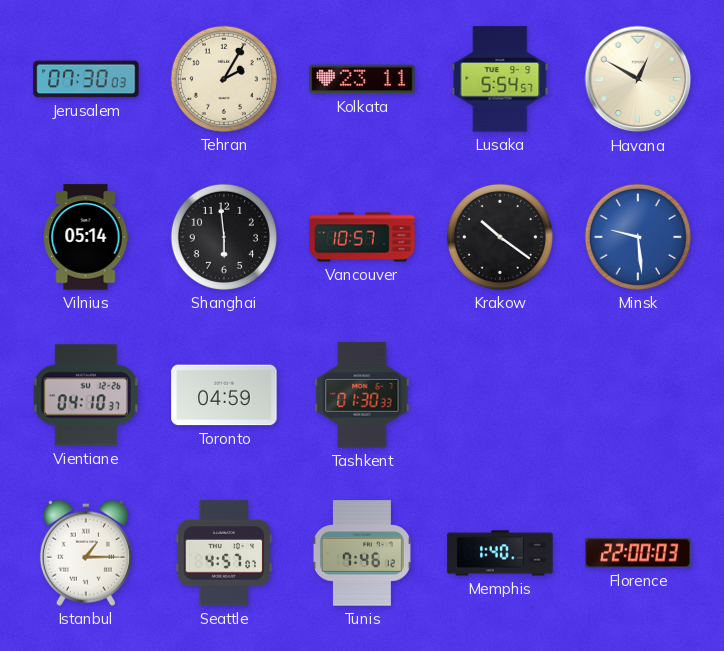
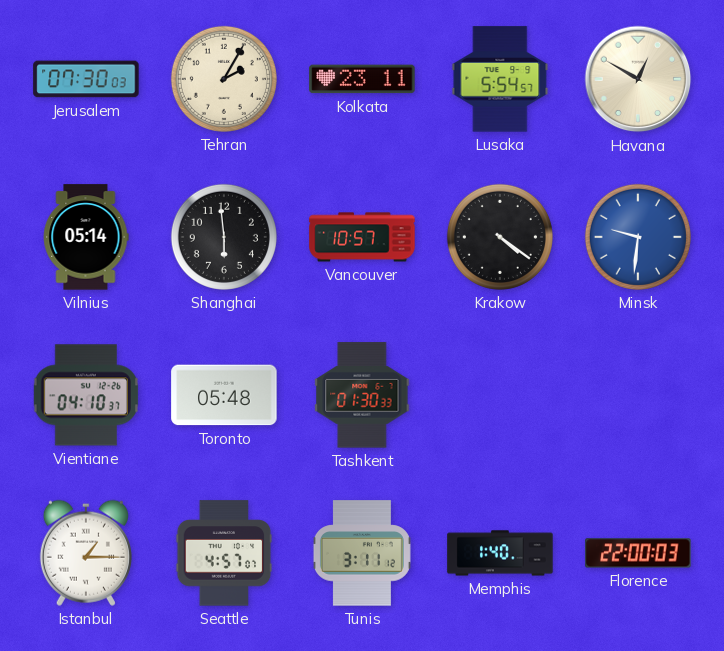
Krakow: 10:21 -> 4:21
Minsk: 9:29 -> 9:31
Toronto: 04:59 -> 05:48
Tunis: 7:46 -> 3:11
